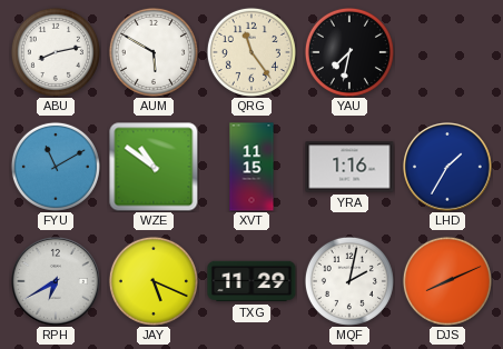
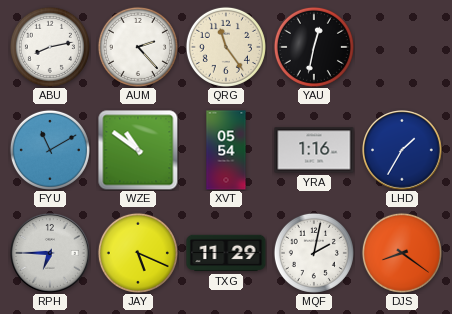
AUM: 5:50 -> 2:23
YAU: 7:32 -> 12:32
XVT: 11:15 -> 05:54
RPH: 6:40 -> 6:45
DJS: 8:11 -> 8:21
